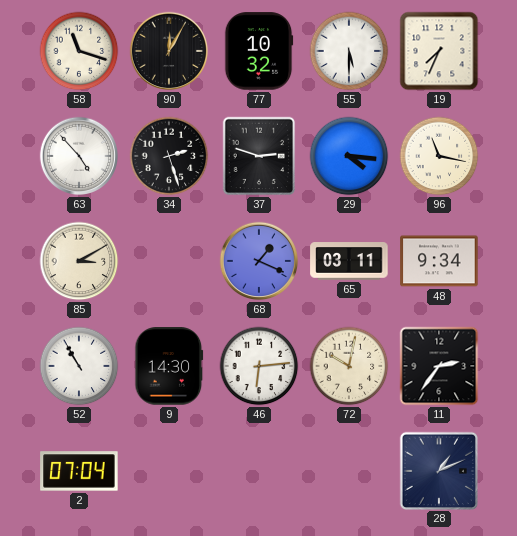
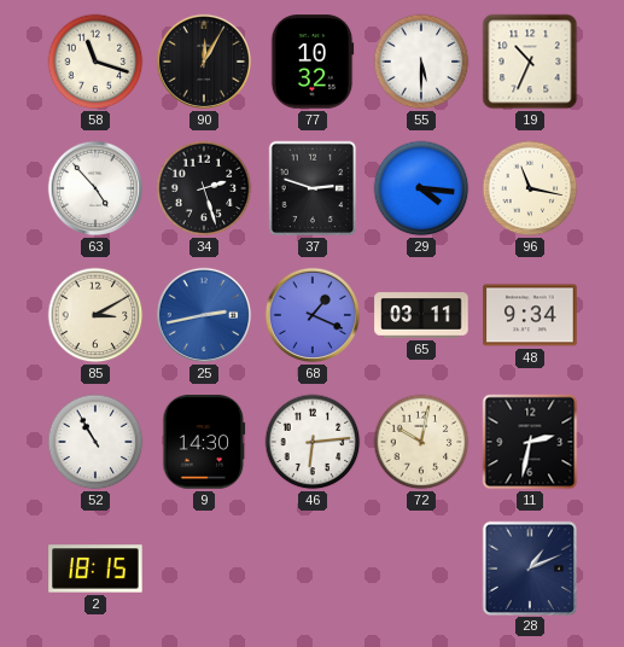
19: 7:34 -> 10:34
25: none -> 2:43
11: 2:36 -> 2:32
2: 07:04 -> 18:15
